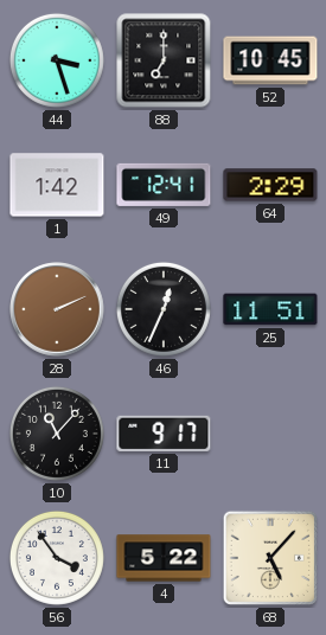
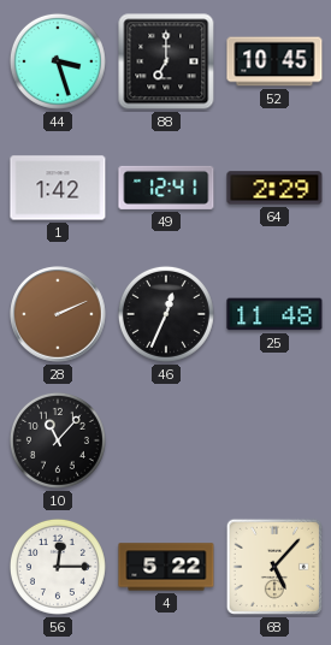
25: 11:51 -> 11:48
11: 9:17 -> none
56: 3:54 -> 12:15
